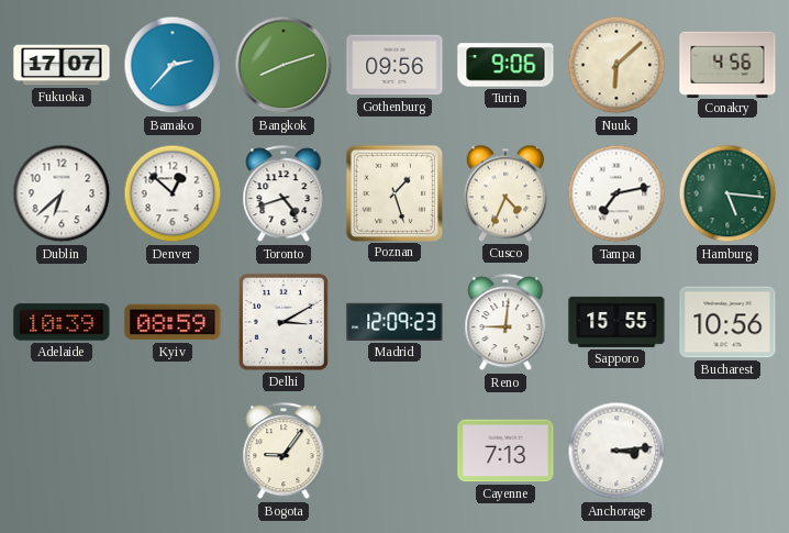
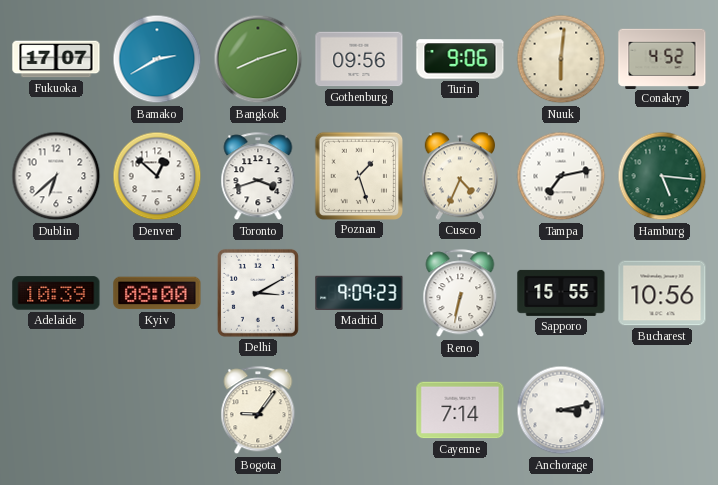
Bamako: 2:37 -> 2:40
Nuuk: 6:08 -> 6:01
Conakry: 4:56 -> 4:52
Toronto: 4:42 -> 3:42
Kyiv: 08:59 -> 08:00
Madrid: 12:09 -> 9:09
Reno: 9:01 -> 6:32
Cayenne: 7:13 -> 7:14
Anchorage: 3:14 -> 3:13
